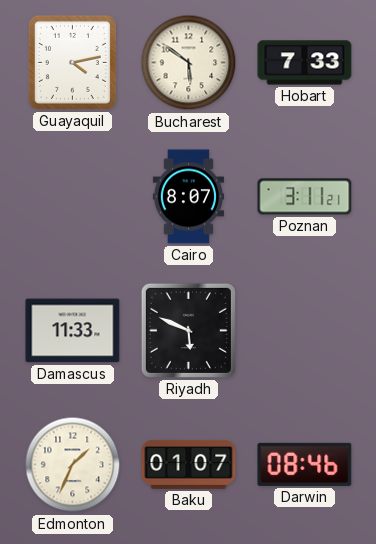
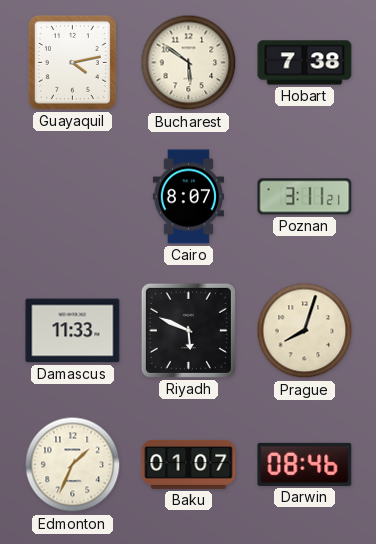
Hobart: 7:33 -> 7:38
Prague: none -> 8:03
